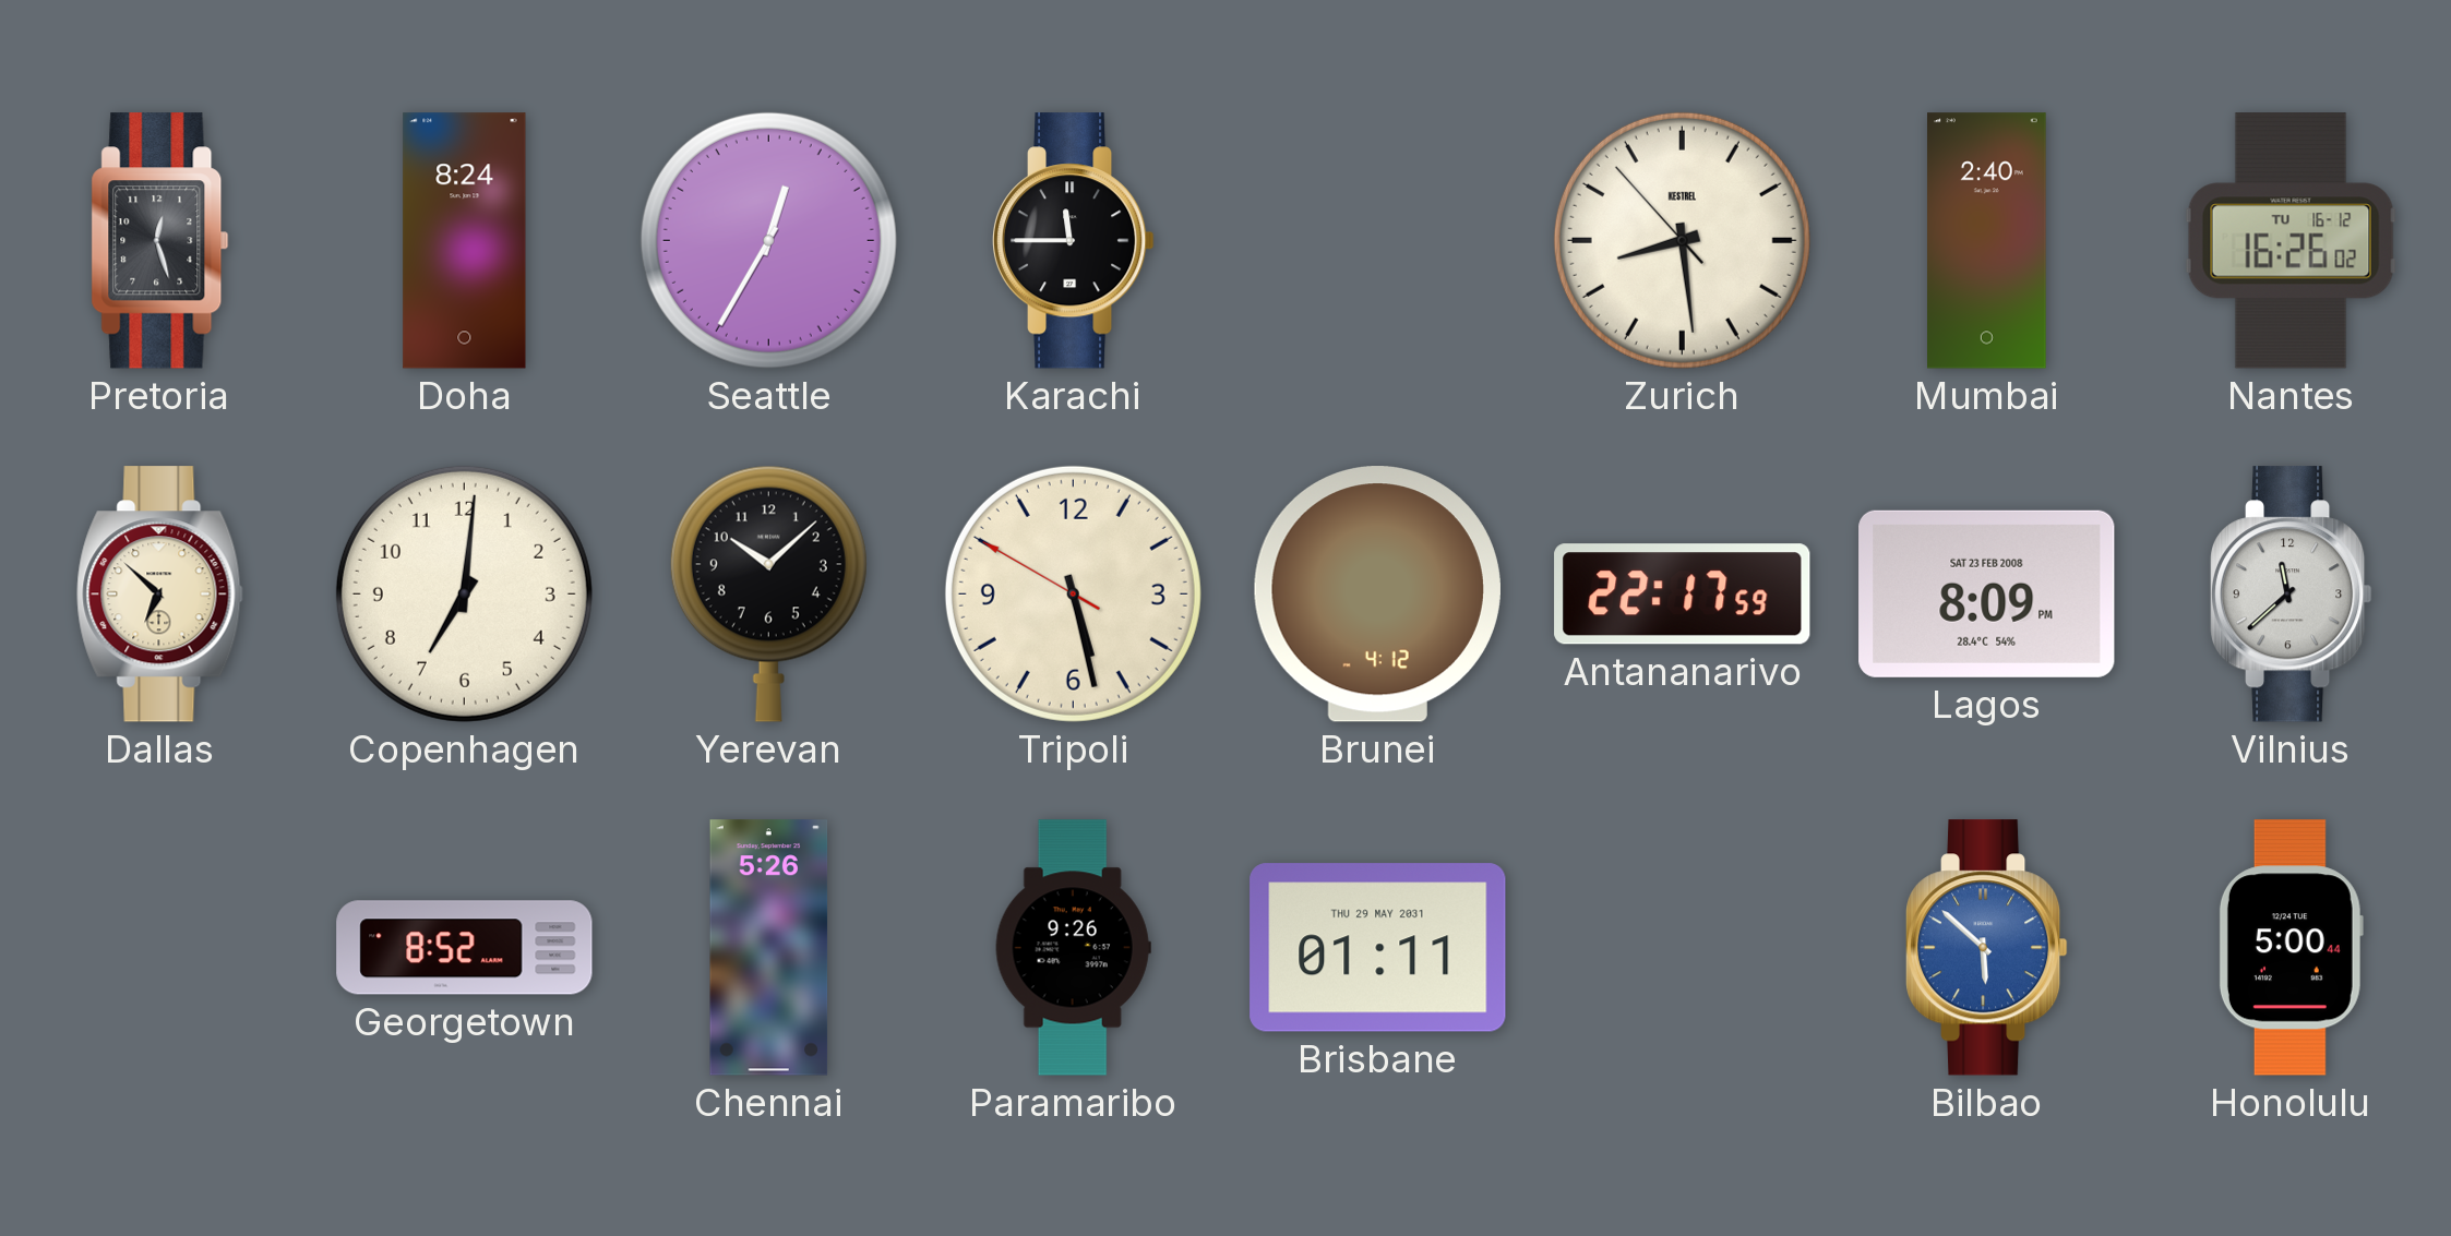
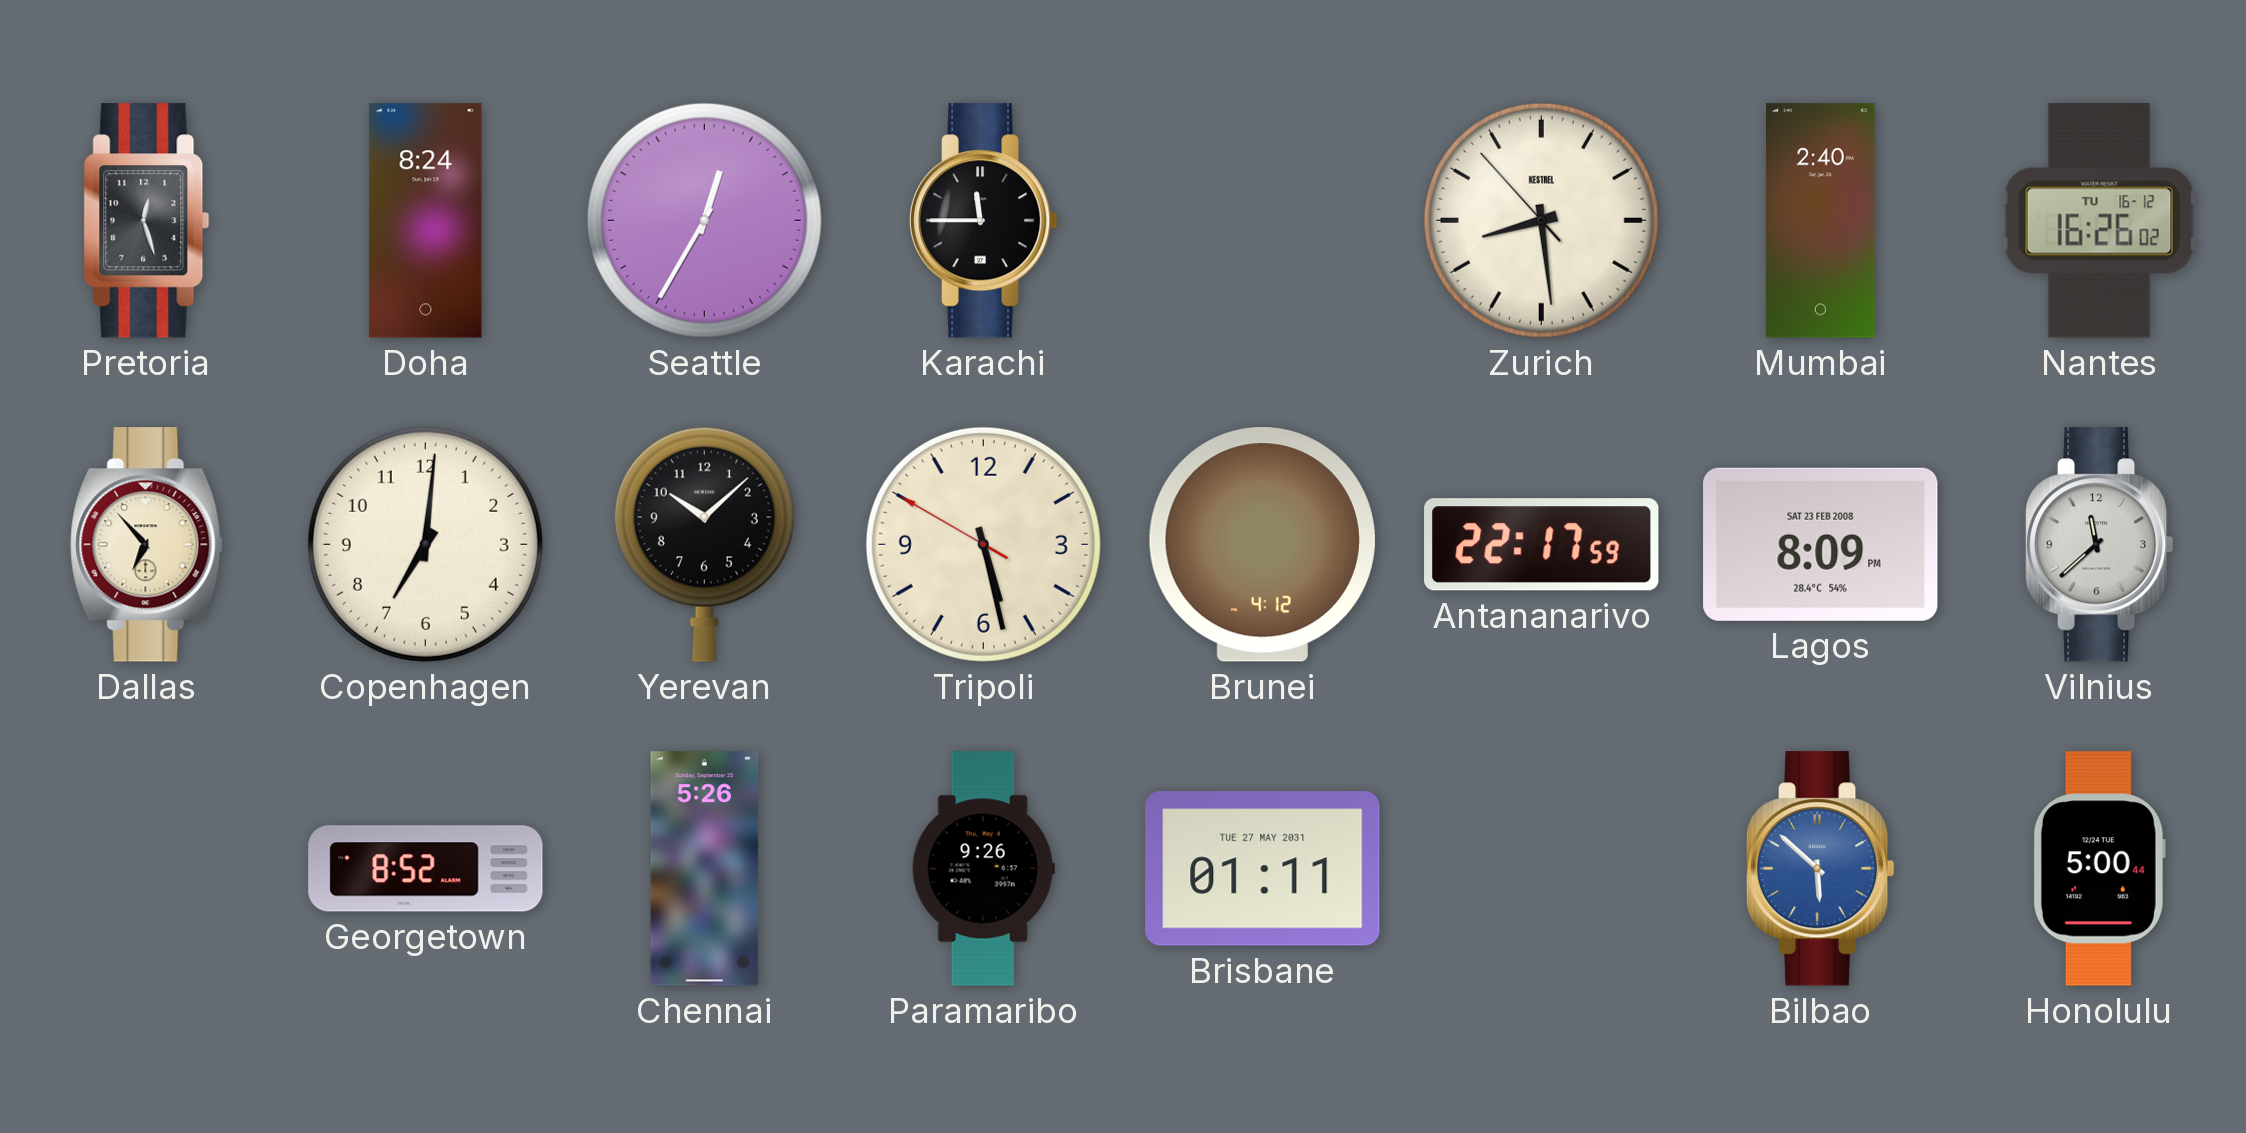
Dallas: 6:52 -> 6:53
Brisbane date: THU 29 MAY 2031 -> TUE 27 MAY 2031
